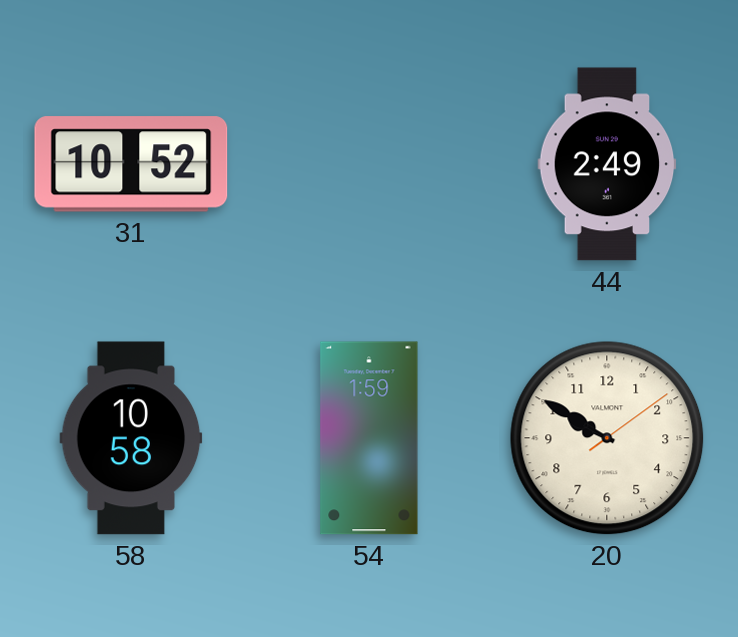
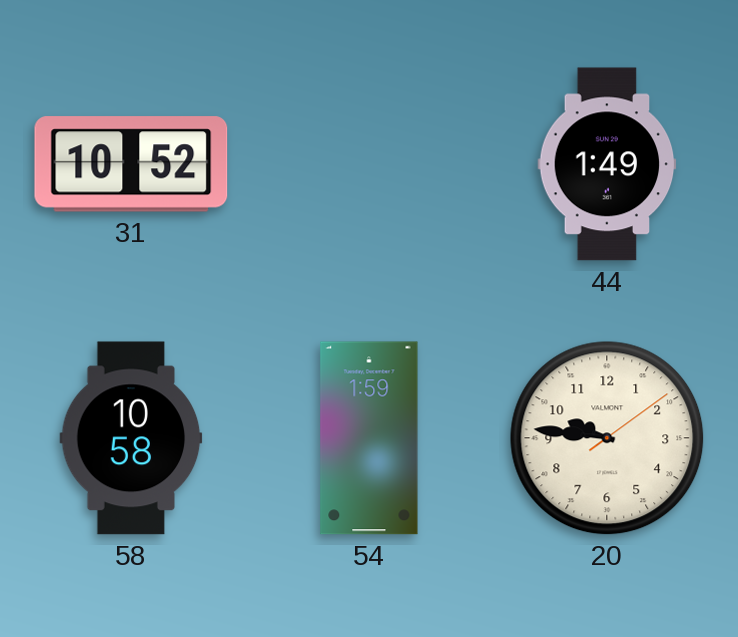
44: 2:49 -> 1:49
20: 9:50 -> 9:46
